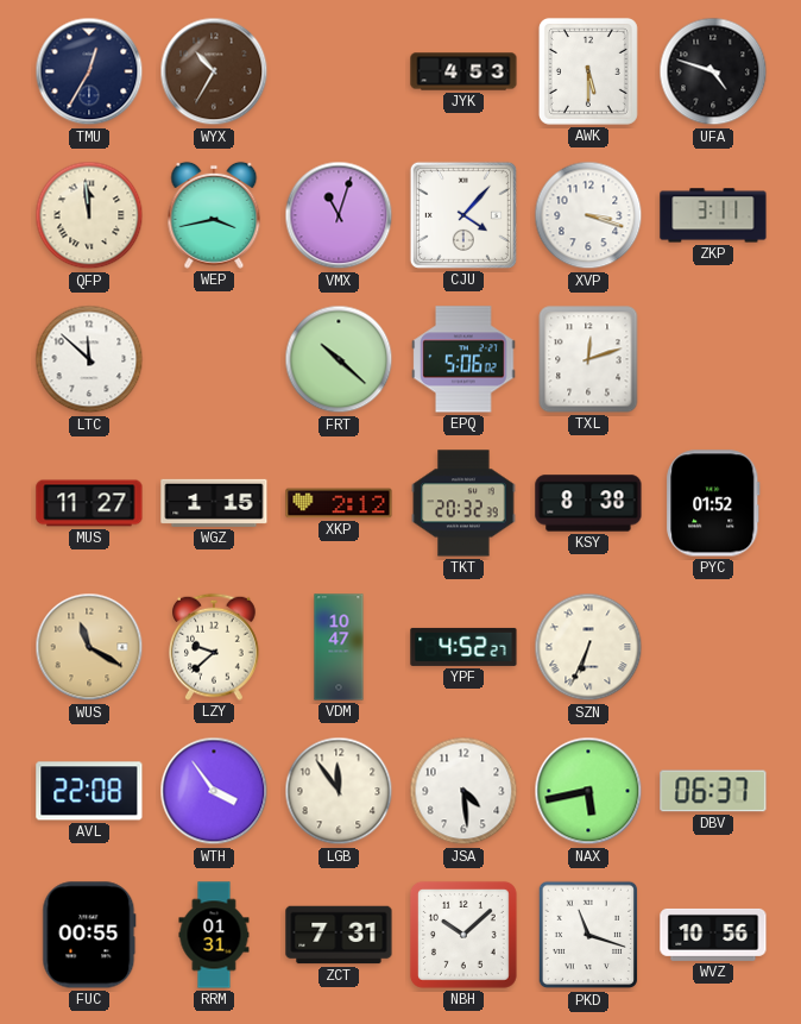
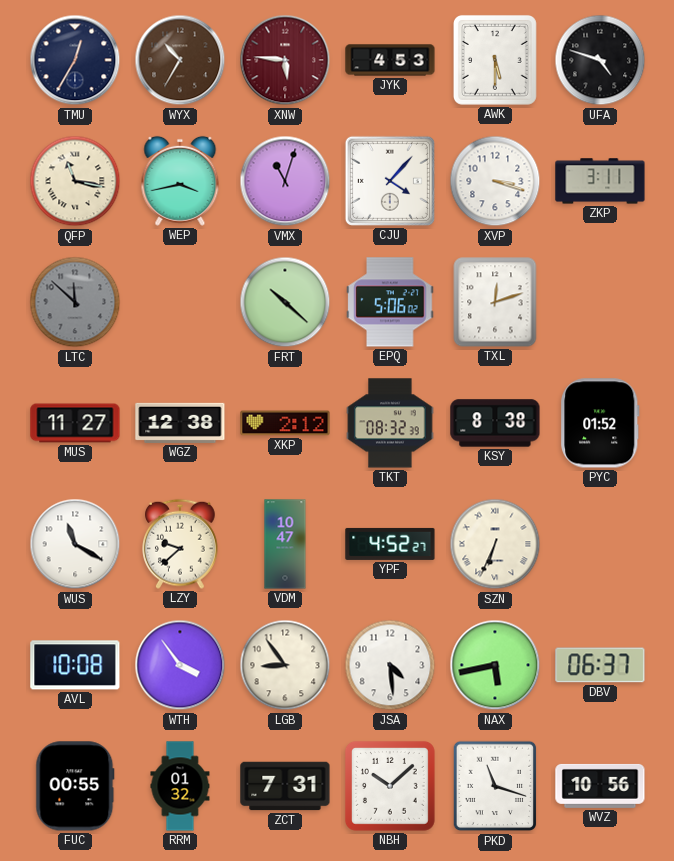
XNW: none -> 5:46
QFP: 11:59 -> 11:17
LTC dial: white -> grey
WGZ: 1:15 -> 12:38
TKT: 20:32 -> 08:32
WUS dial: champagne -> white
AVL: 22:08 -> 10:08
LGB: 11:54 -> 8:54
RRM: 01:31 -> 01:32
